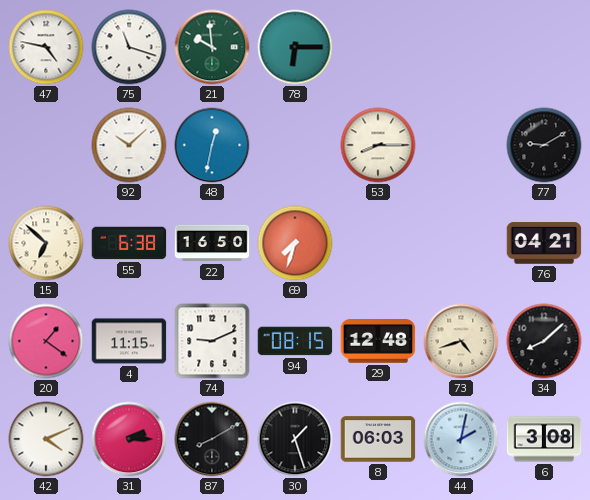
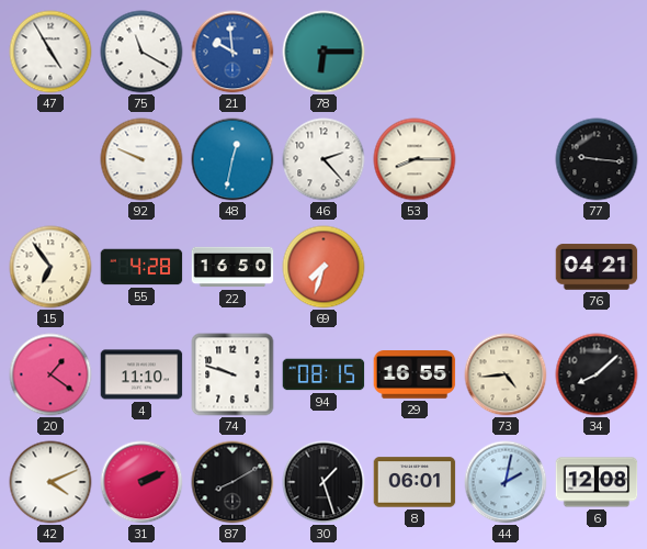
47: 4:47 -> 4:55
75: 11:18 -> 11:20
21 dial: green -> blue
92: 10:08 -> 9:49
46: none -> 2:23
77: 9:10 -> 9:16
15: 6:52 -> 6:54
55: 6:38 -> 4:28
4: 11:15 -> 11:10
74: 9:11 -> 9:48
29: 12:48 -> 16:55
73: 4:42 -> 4:44
31: 2:15 -> 2:11
8: 06:03 -> 06:01
6: 3:08 -> 12:08
